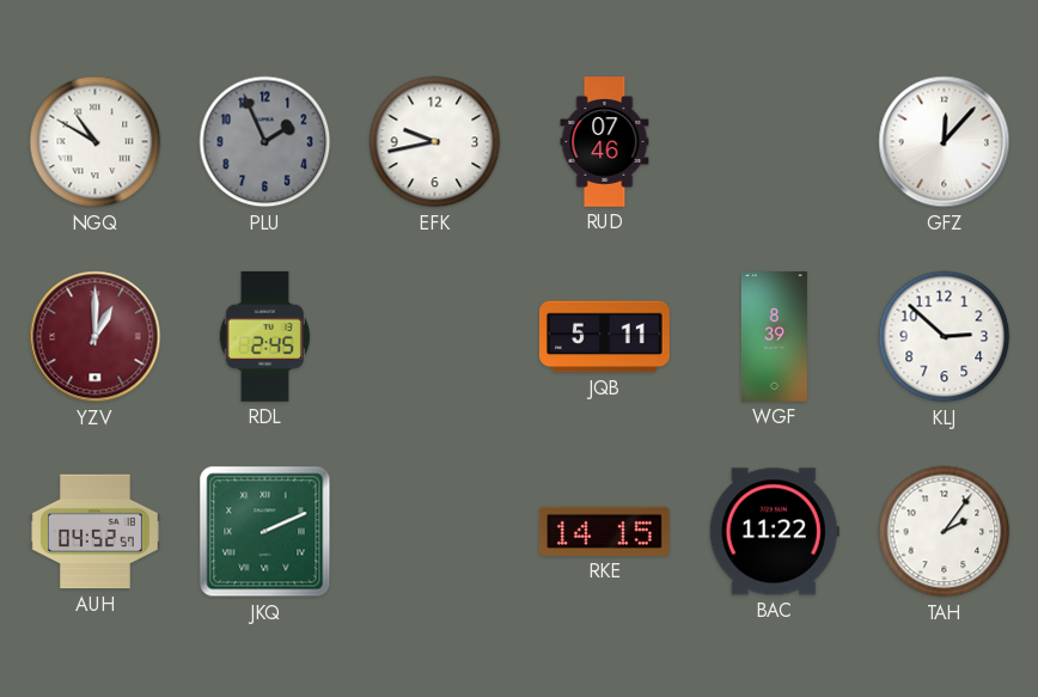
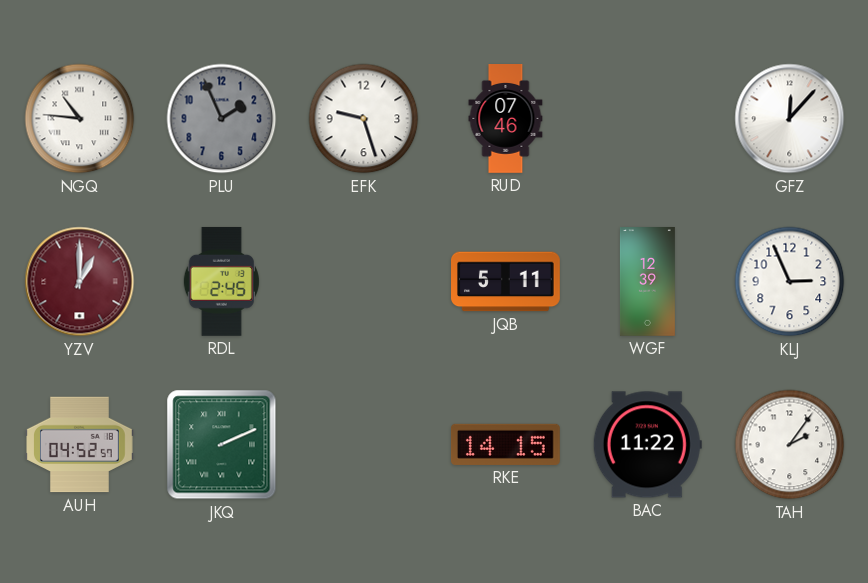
NGQ: 10:50 -> 10:46
EFK: 9:43 -> 9:27
WGF: 8:39 -> 12:39
KLJ: 2:52 -> 2:56
